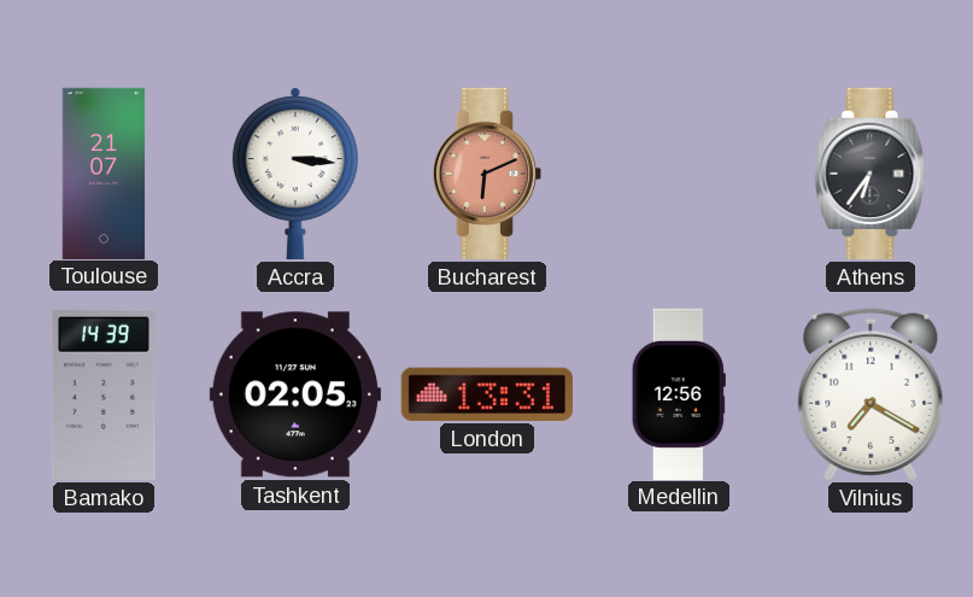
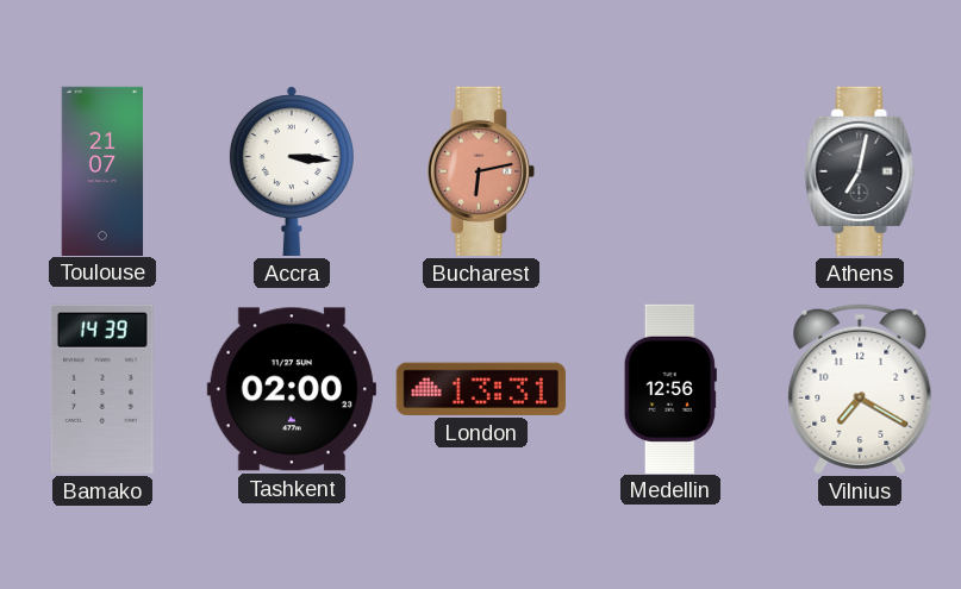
Bucharest: 6:11 -> 6:13
Athens: 6:36 -> 7:02
Tashkent: 02:05 -> 02:00
